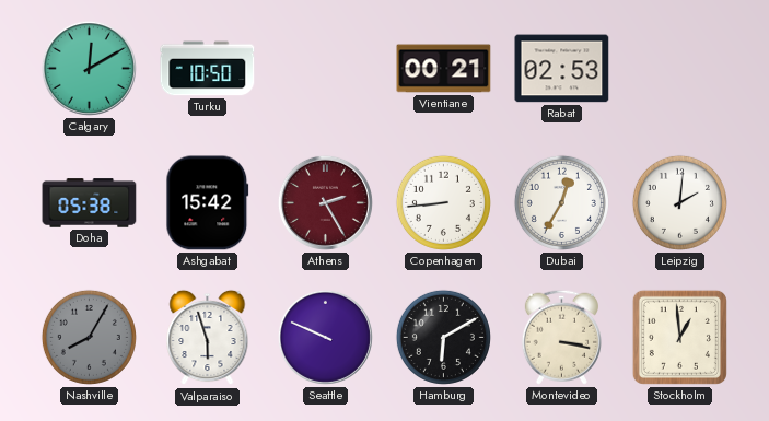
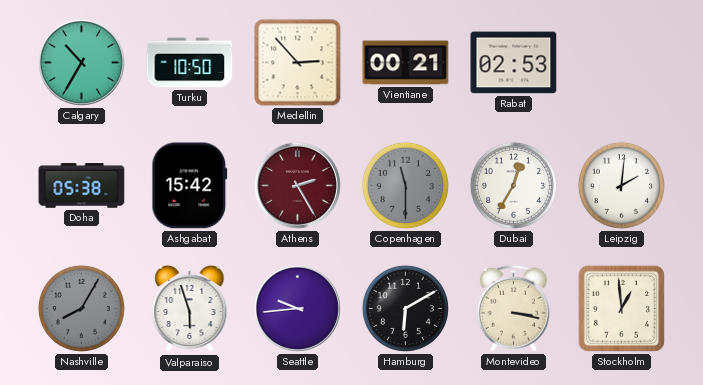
Calgary: 12:10 -> 10:35
Medellin: none -> 2:53
Copenhagen: 8:44 -> 11:30
Copenhagen dial: white -> grey
Seattle: 9:49 -> 9:44
